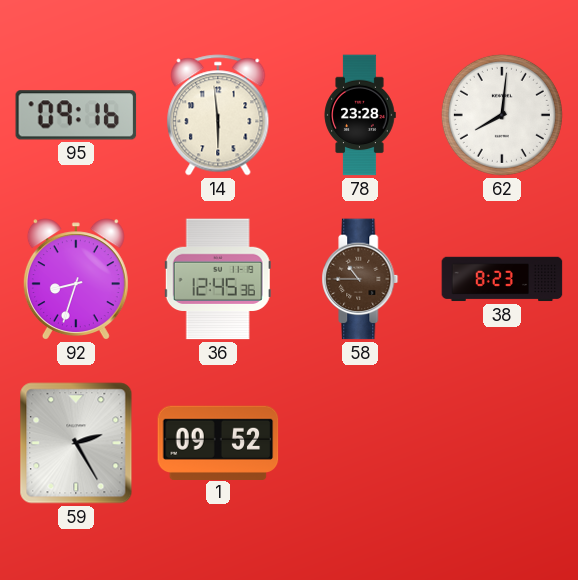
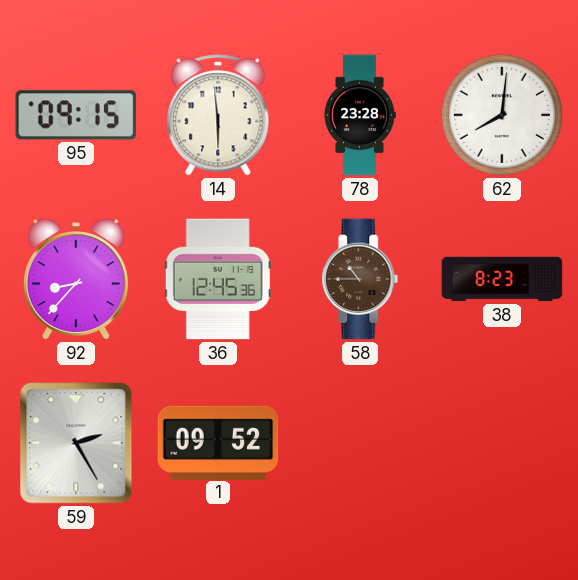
95: 09:16 -> 09:15
92: 8:33 -> 8:37
